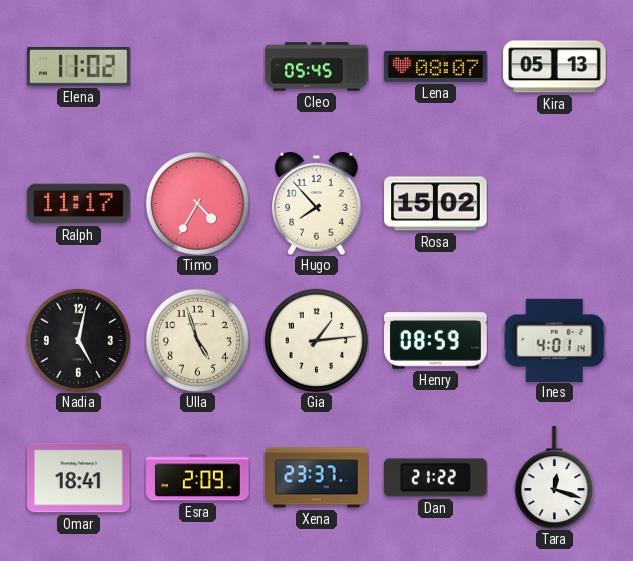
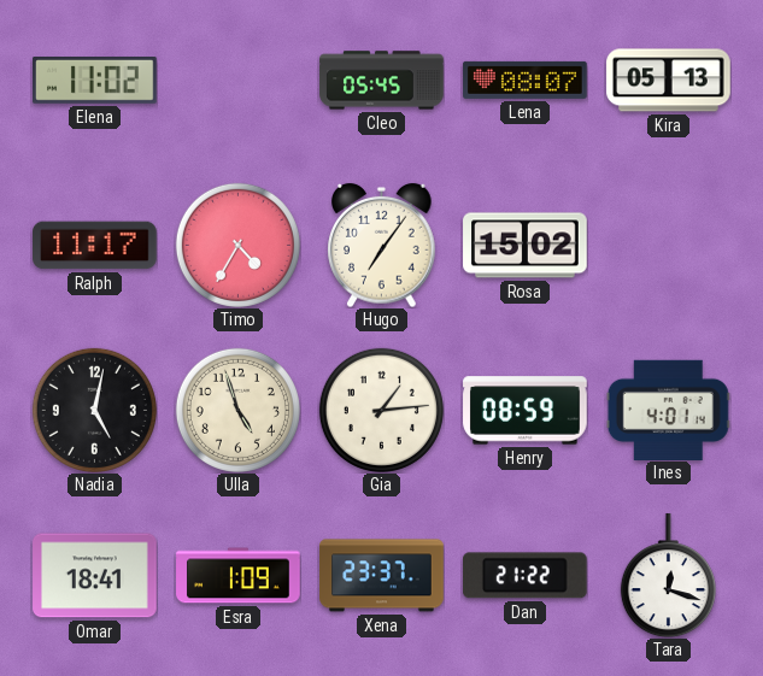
Hugo: 7:53 -> 7:06
Esra: 2:09 -> 1:09
